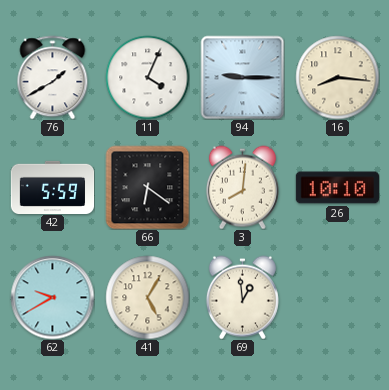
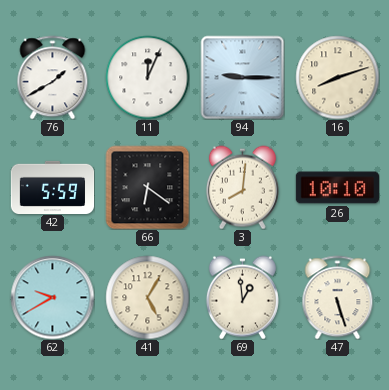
11: 4:04 -> 12:04
16: 8:16 -> 8:12
47: none -> 5:27
